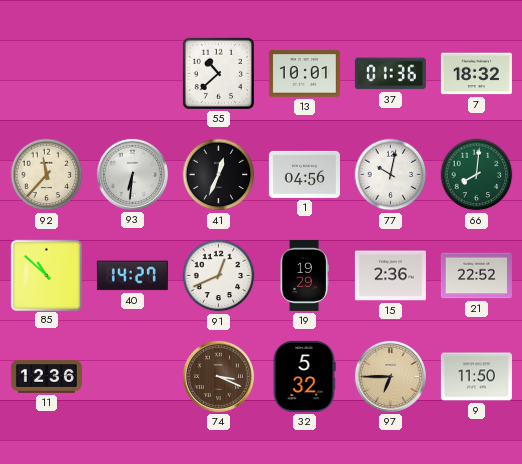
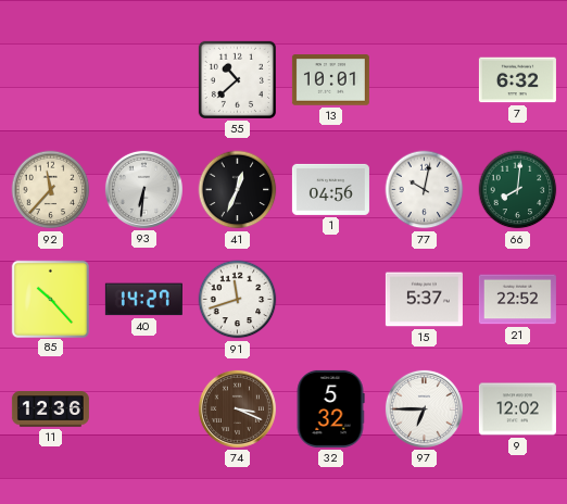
37: 01:36 -> none
7: 18:32 -> 6:32
85: 10:52 -> 10:23
91: 12:41 -> 11:42
19: 19:29 -> none
15: 2:36 -> 5:37
97 dial: champagne -> white
9: 11:50 -> 12:02
